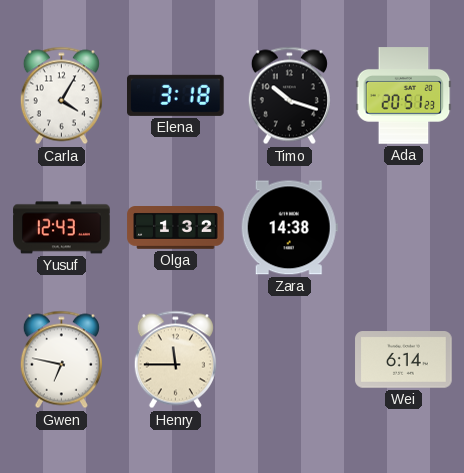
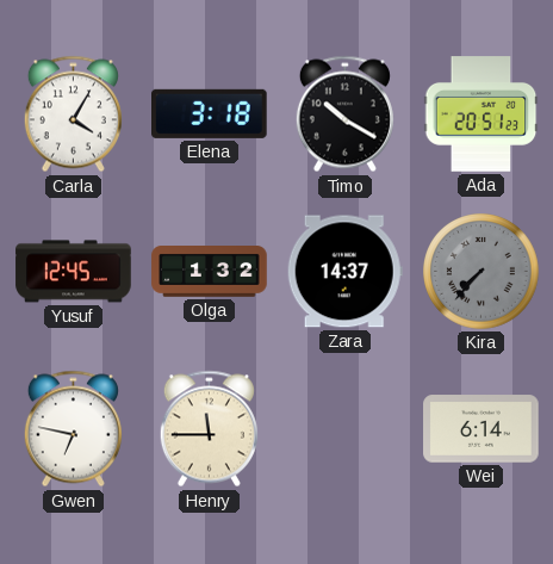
Timo: 10:18 -> 10:20
Yusuf: 12:43 -> 12:45
Zara: 14:38 -> 14:37
Kira: none -> 7:37
